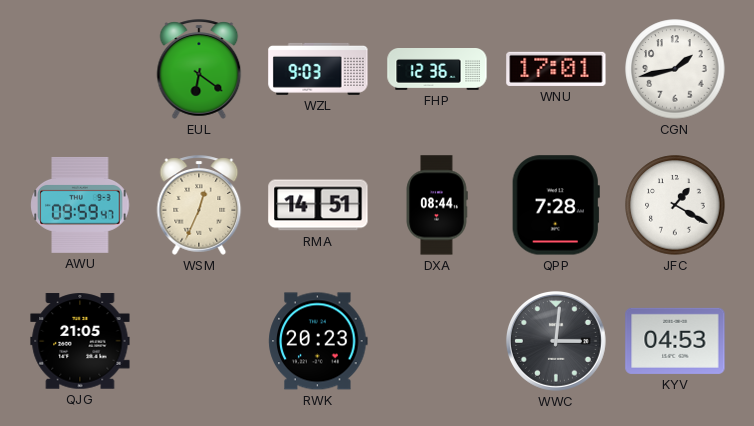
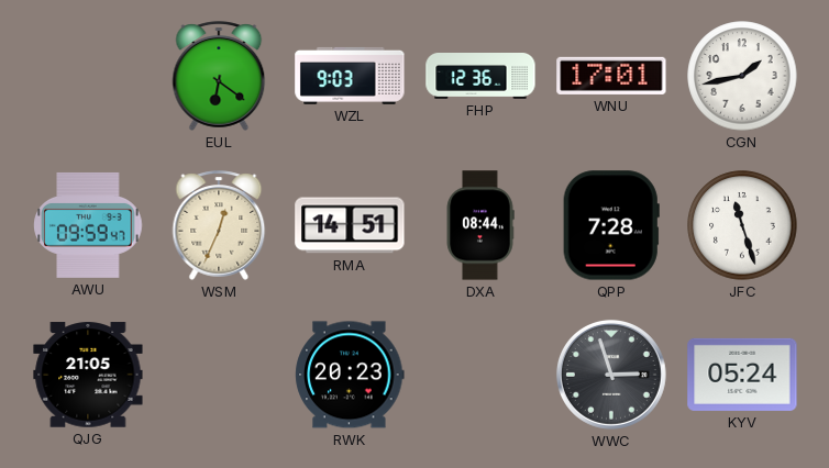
JFC: 1:20 -> 11:27
WWC: 3:01 -> 2:57
KYV: 04:53 -> 05:24
